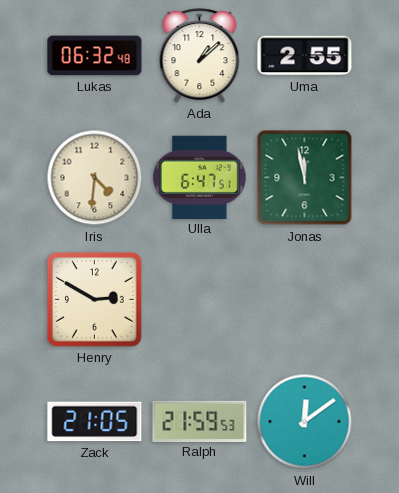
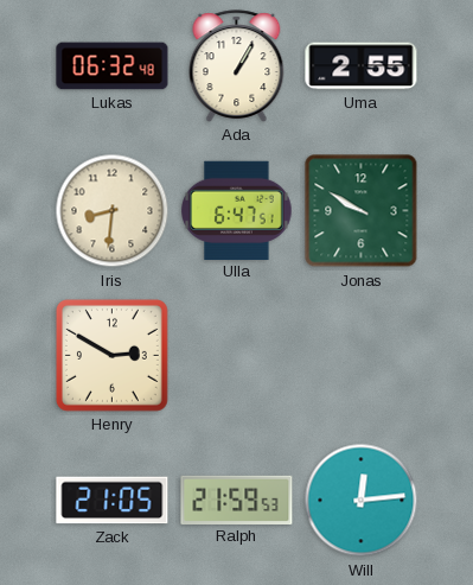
Ada: 1:08 -> 1:05
Iris: 4:31 -> 8:31
Jonas: 11:58 -> 9:50
Will: 12:09 -> 12:14
